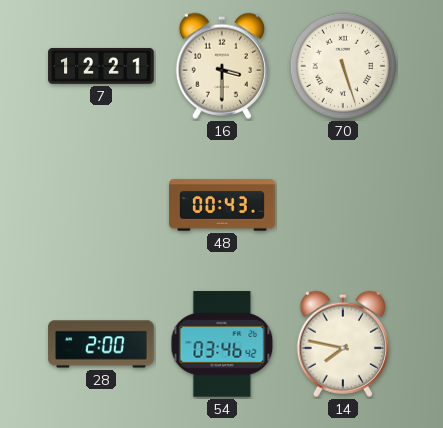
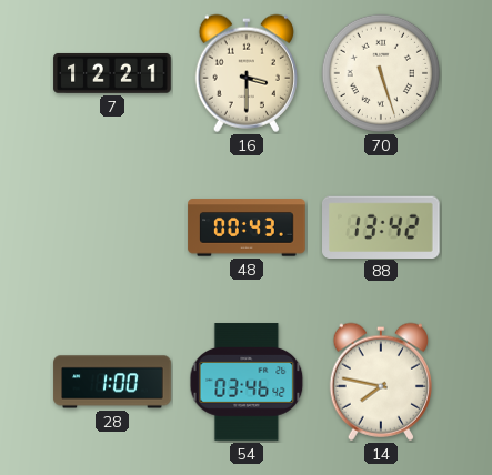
88: none -> 13:42
28: 2:00 -> 1:00
